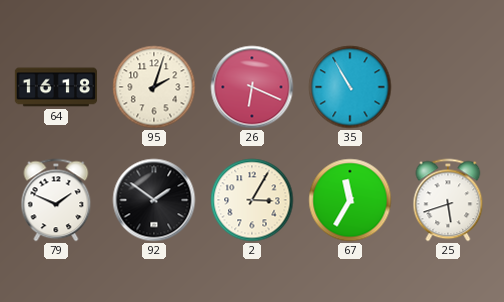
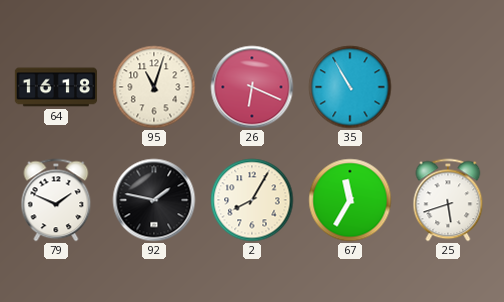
95: 2:03 -> 11:03
92: 1:51 -> 1:47
2: 3:05 -> 8:05
